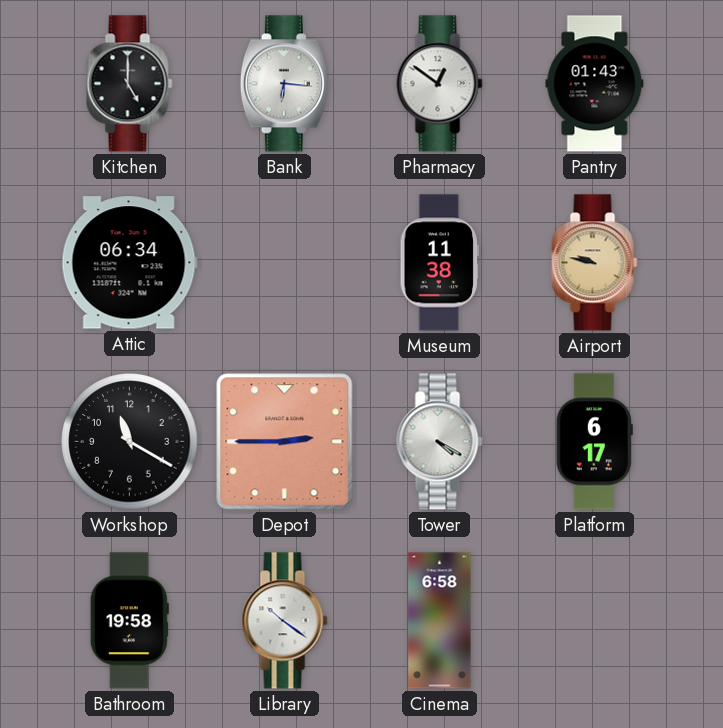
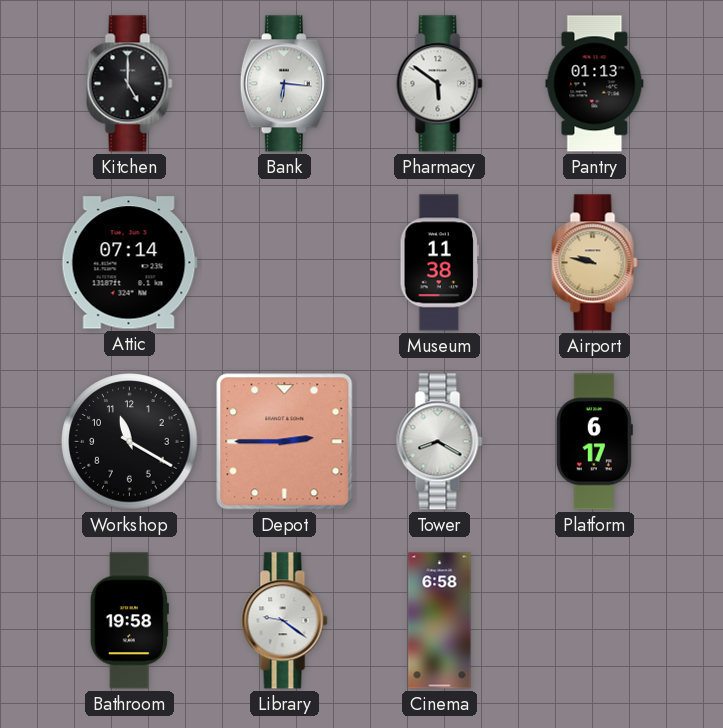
Pharmacy: 12:51 -> 5:51
Pantry: 01:43 -> 01:13
Attic: 06:34 -> 07:14
Tower: 4:20 -> 8:20
Library: 10:21 -> 9:21
